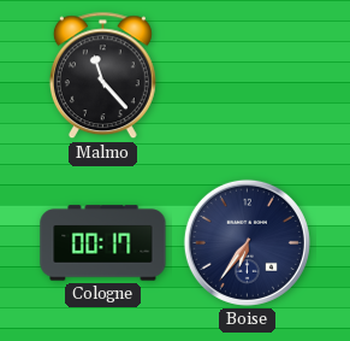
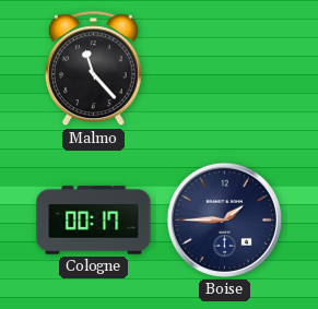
Boise: 6:36 -> 1:45
